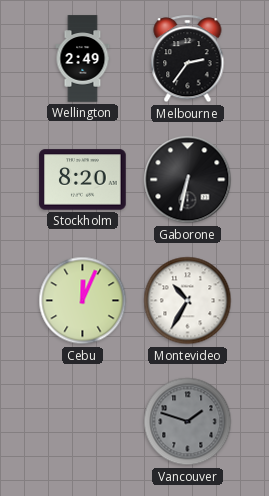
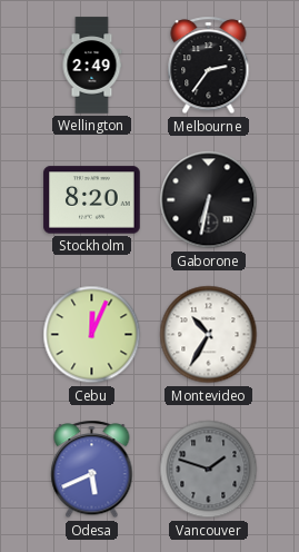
Odesa: none -> 5:41
